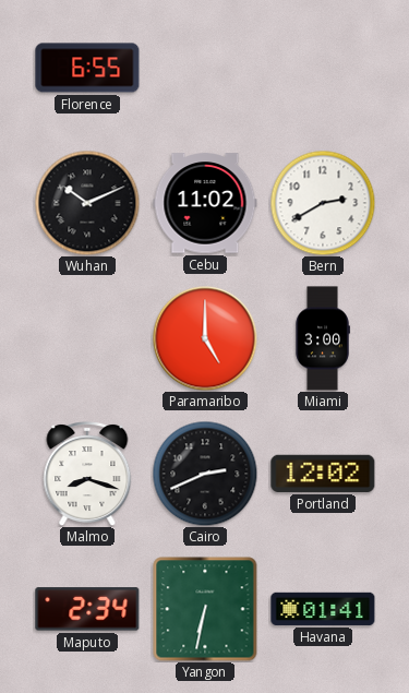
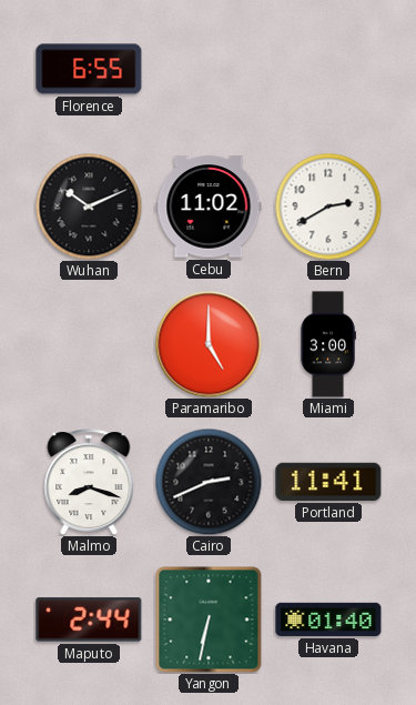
Portland: 12:02 -> 11:41
Maputo: 2:34 -> 2:44
Havana: 01:41 -> 01:40
